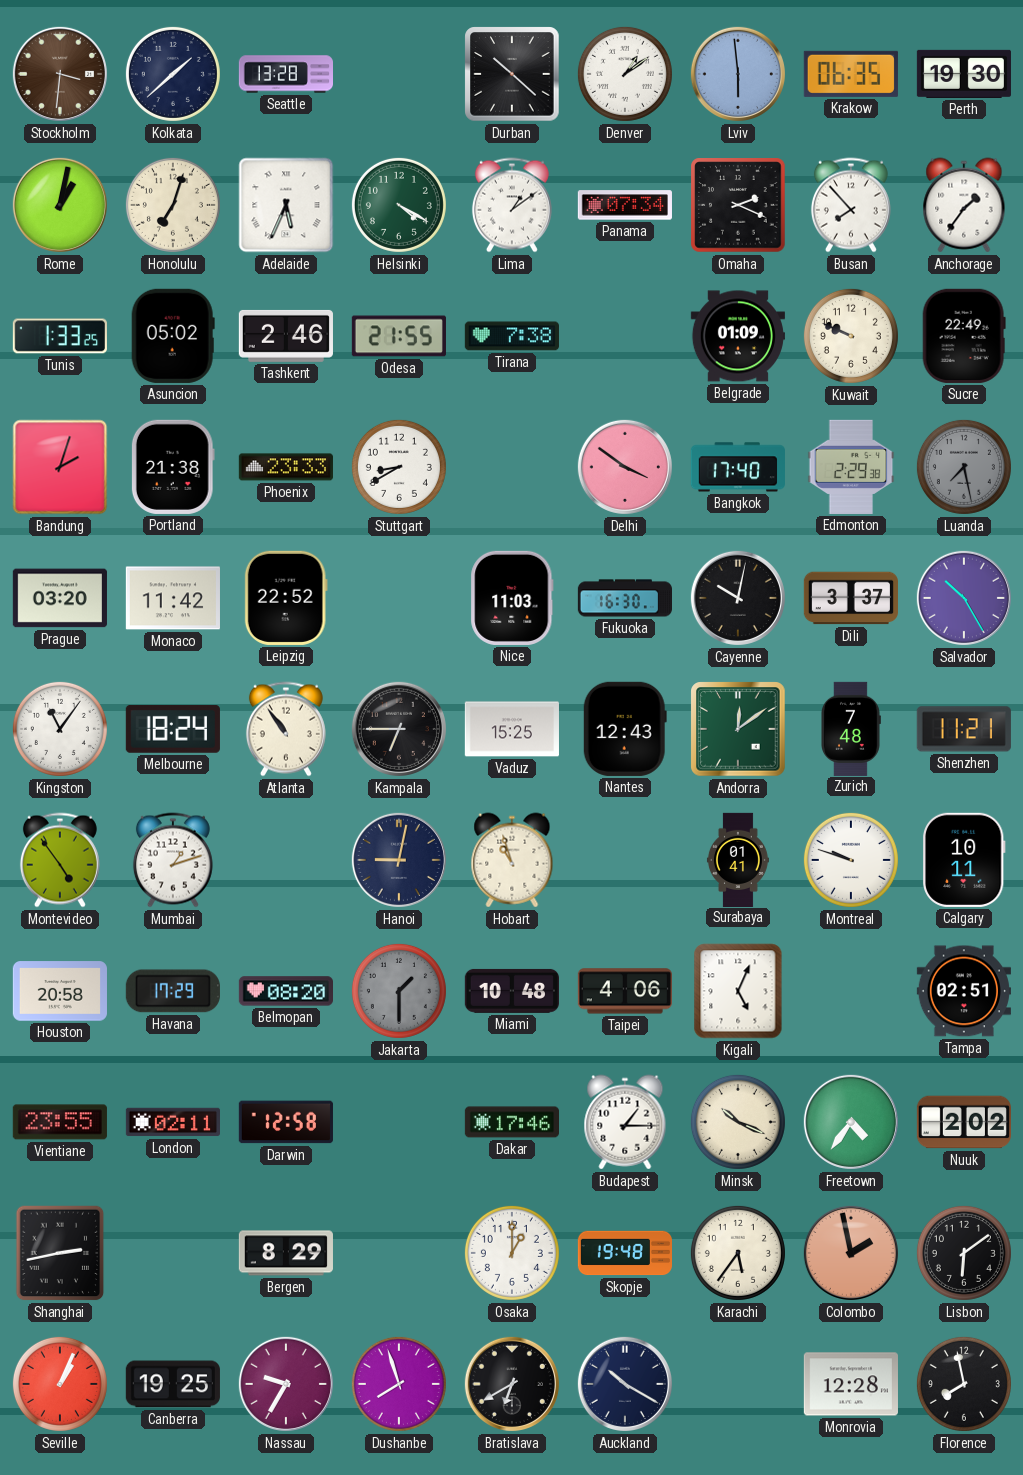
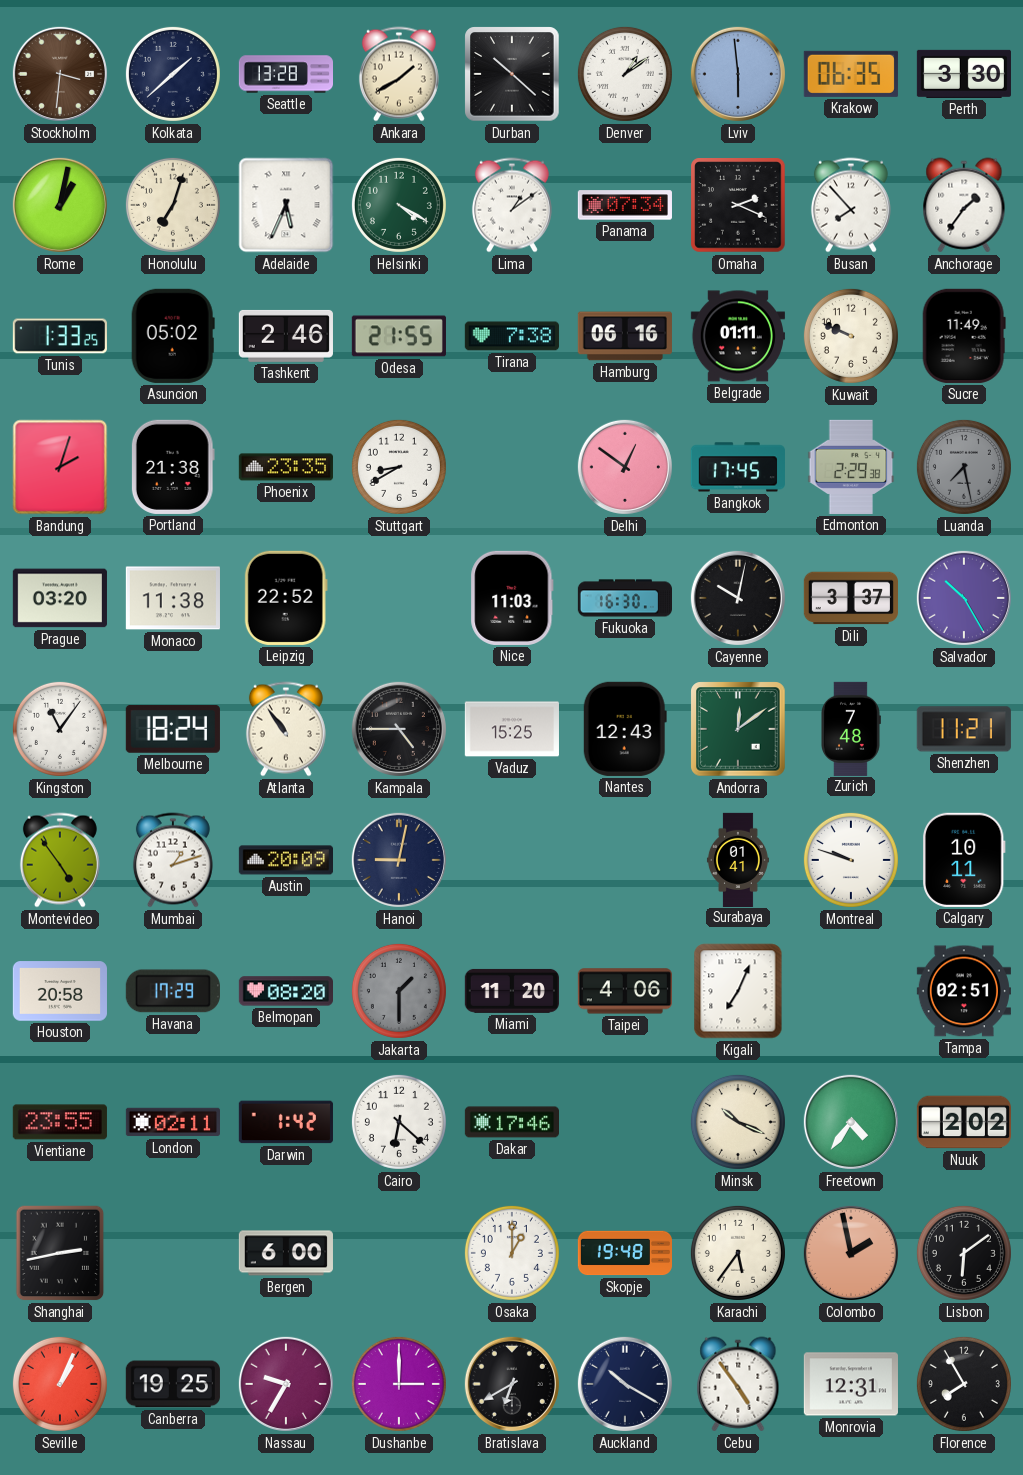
Ankara: none -> 1:40
Perth: 19:30 -> 3:30
Hamburg: none -> 06:16
Belgrade: 01:09 -> 01:11
Sucre: 22:49 -> 11:49
Phoenix: 23:33 -> 23:35
Delhi: 3:51 -> 12:51
Bangkok: 17:40 -> 17:45
Monaco: 11:42 -> 11:38
Kampala: 6:45 -> 4:45
Austin: none -> 20:09
Hobart: 10:57 -> none
Miami: 10:48 -> 11:20
Kigali: 5:04 -> 7:04
Darwin: 12:58 -> 1:42
Cairo: none -> 6:22
Budapest: 1:15 -> none
Bergen: 8:29 -> 6:00
Dushanbe: 7:57 -> 3:00
Cebu: none -> 4:54
Monrovia: 12:28 -> 12:31
Florence: 7:58 -> 7:55
